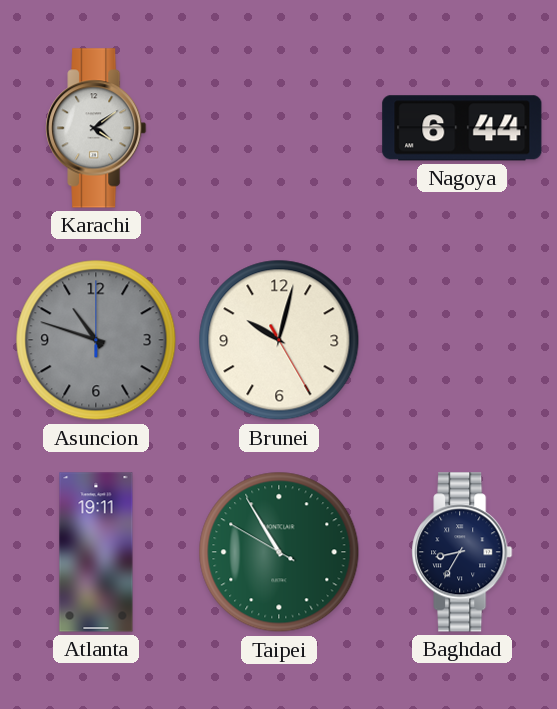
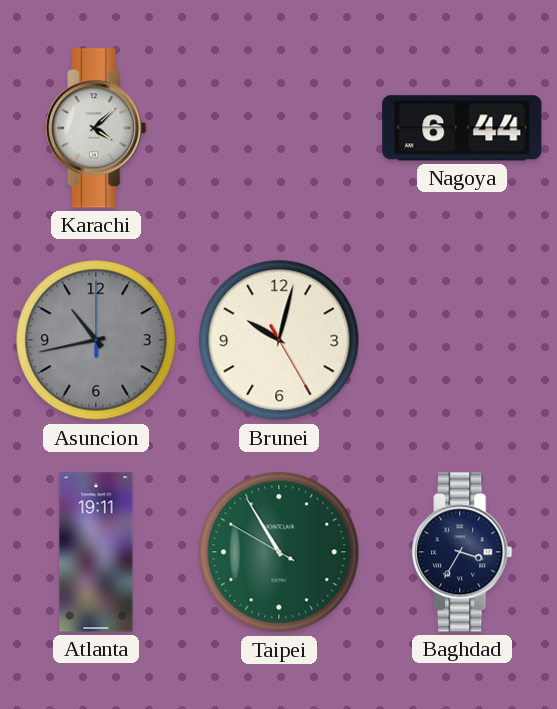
Karachi: 4:09 -> 4:08
Asuncion: 10:48 -> 10:43
Baghdad: 8:35 -> 3:35
